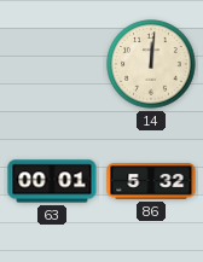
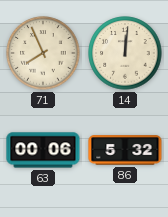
71: none -> 7:56
63: 00:01 -> 00:06
